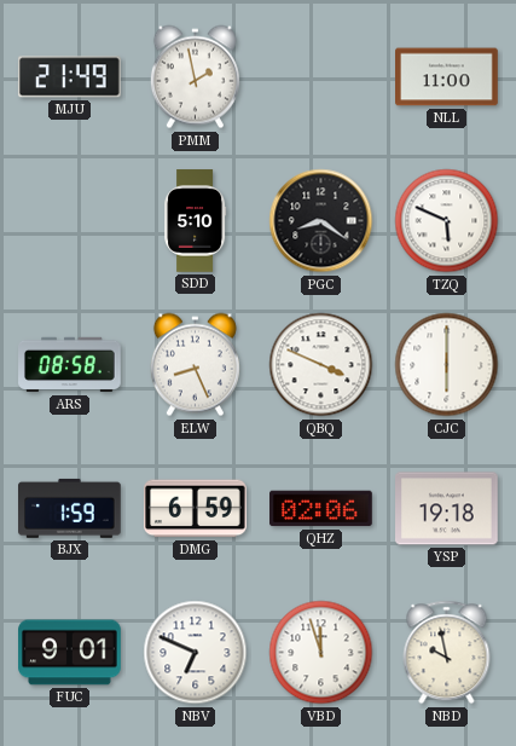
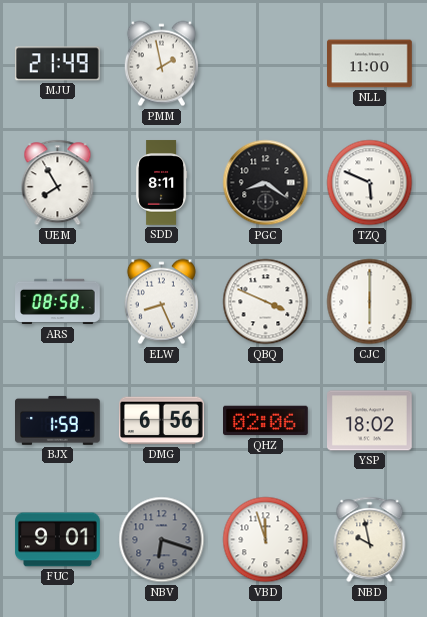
UEM: none -> 7:55
SDD: 5:10 -> 8:11
DMG: 6:59 -> 6:56
YSP: 19:18 -> 18:02
NBV: 6:49 -> 6:18
NBV dial: white -> grey
